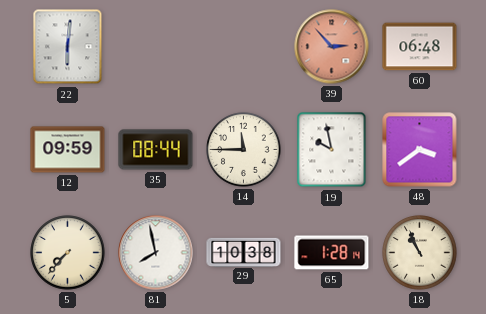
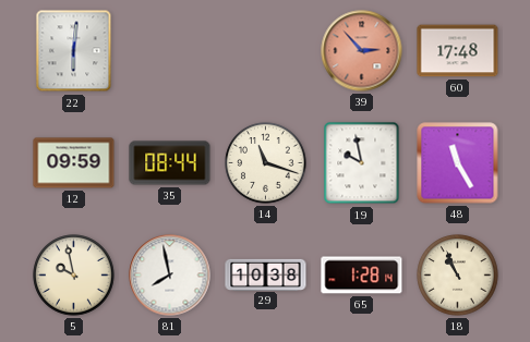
60: 06:48 -> 17:48
14: 11:45 -> 11:18
48: 3:39 -> 11:25
5: 7:37 -> 9:58
